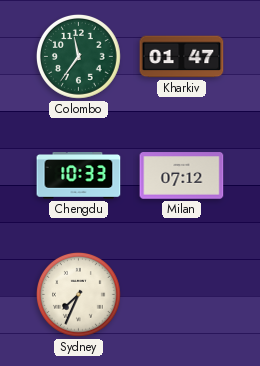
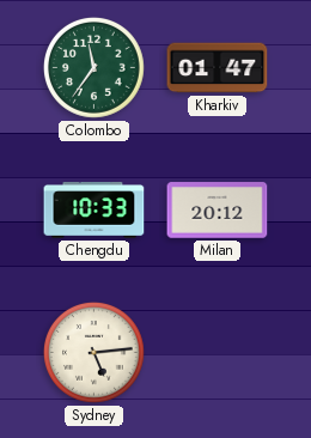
Milan: 07:12 -> 20:12
Sydney: 7:34 -> 5:14
